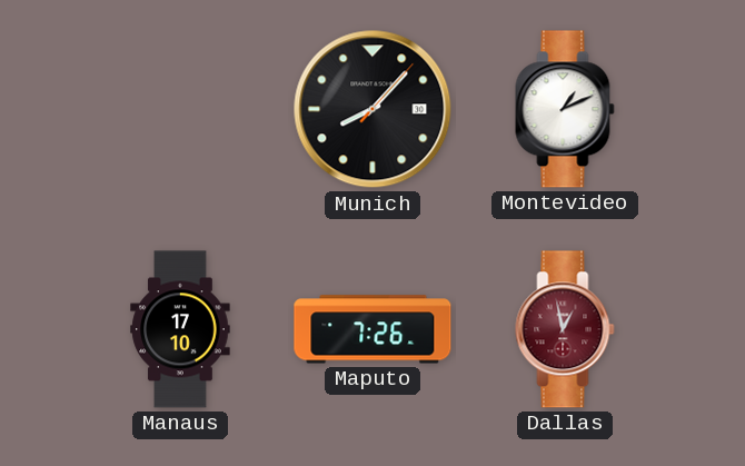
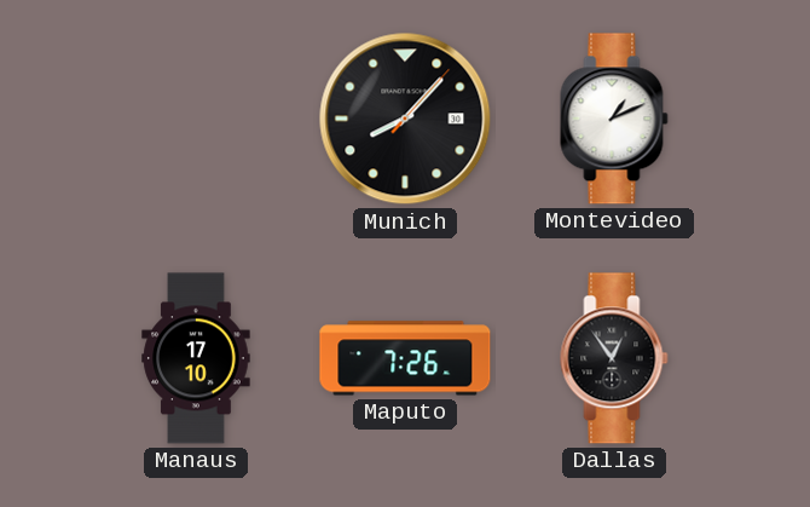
Dallas: 12:58 -> 12:54
Dallas dial: burgundy -> black
